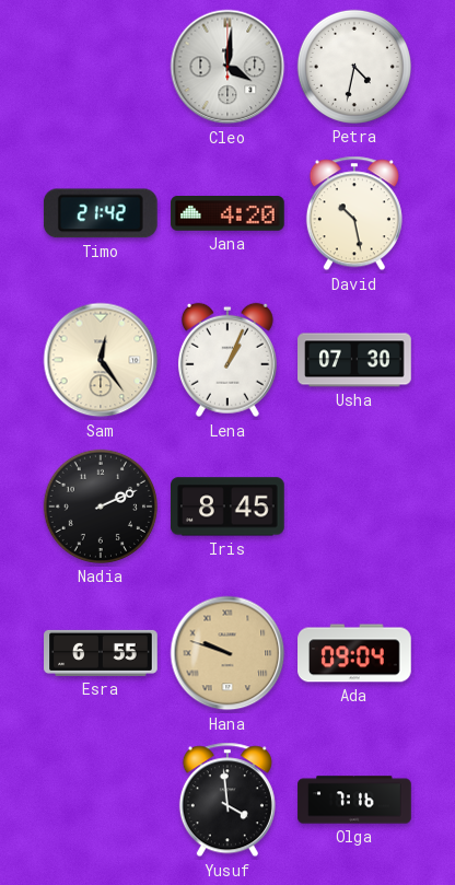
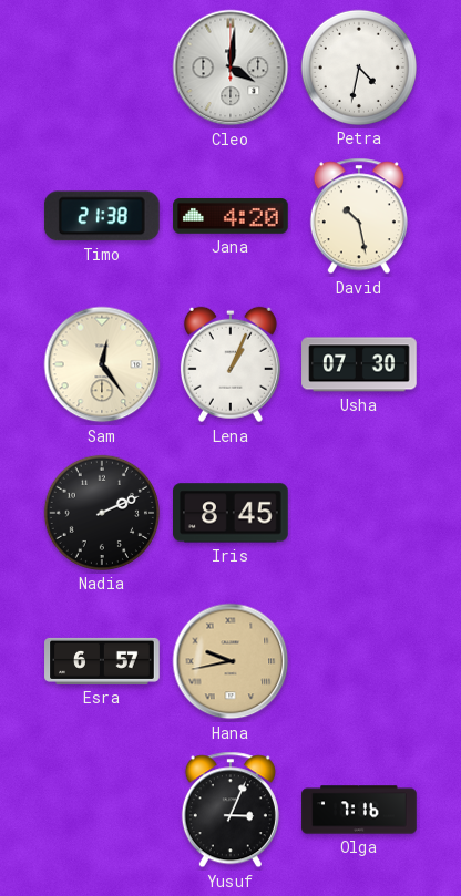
Timo: 21:42 -> 21:38
Esra: 6:55 -> 6:57
Hana: 9:48 -> 9:43
Ada: 09:04 -> none
Yusuf: 3:59 -> 3:04
